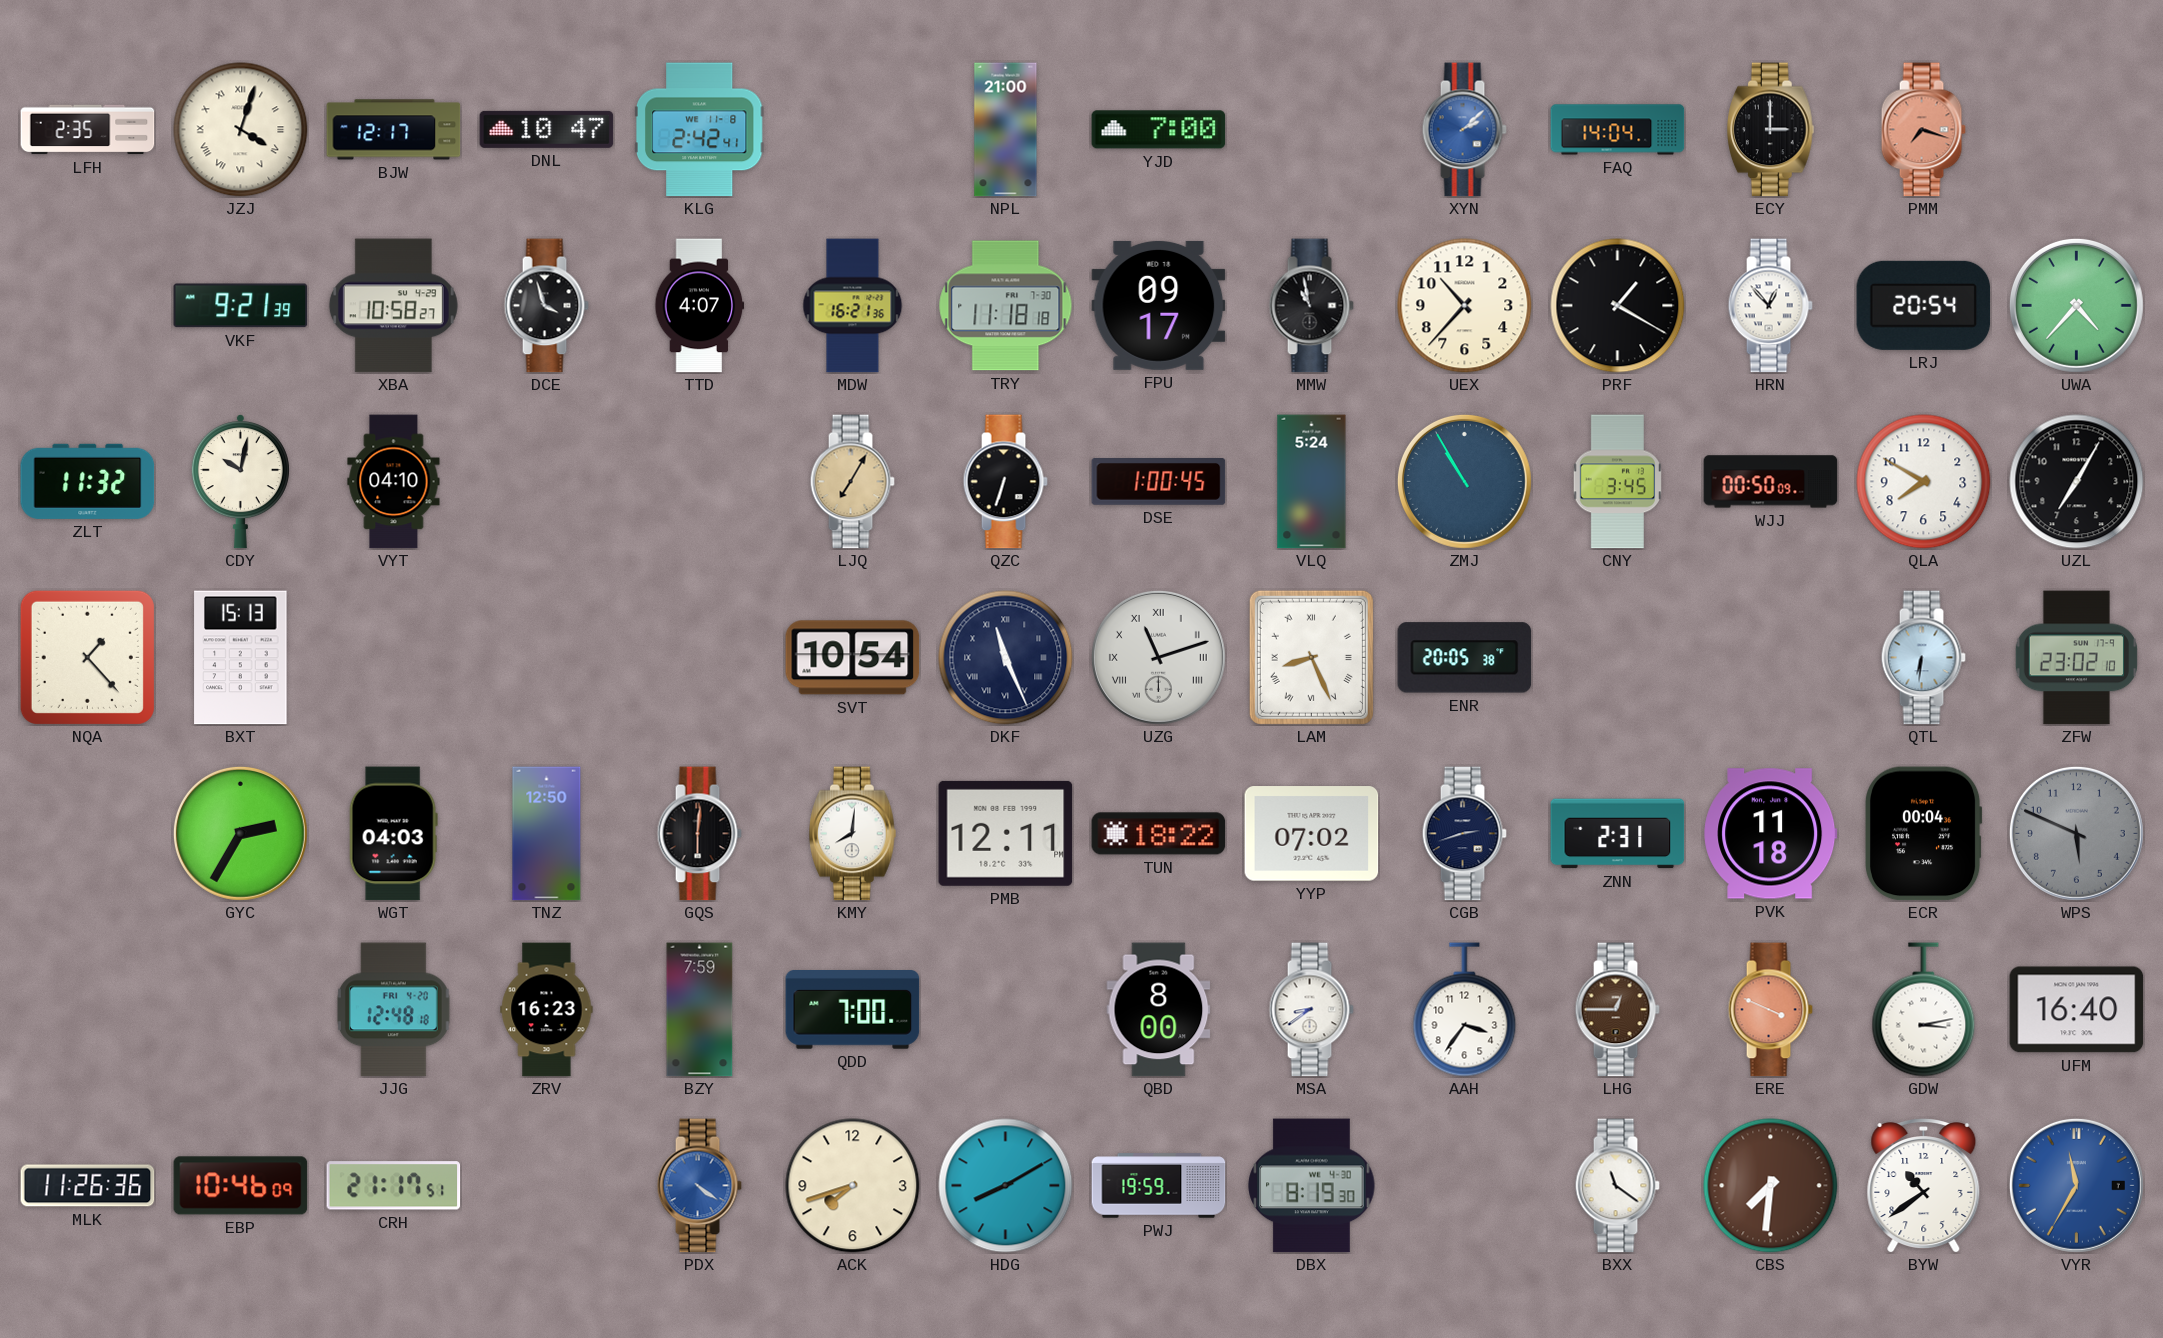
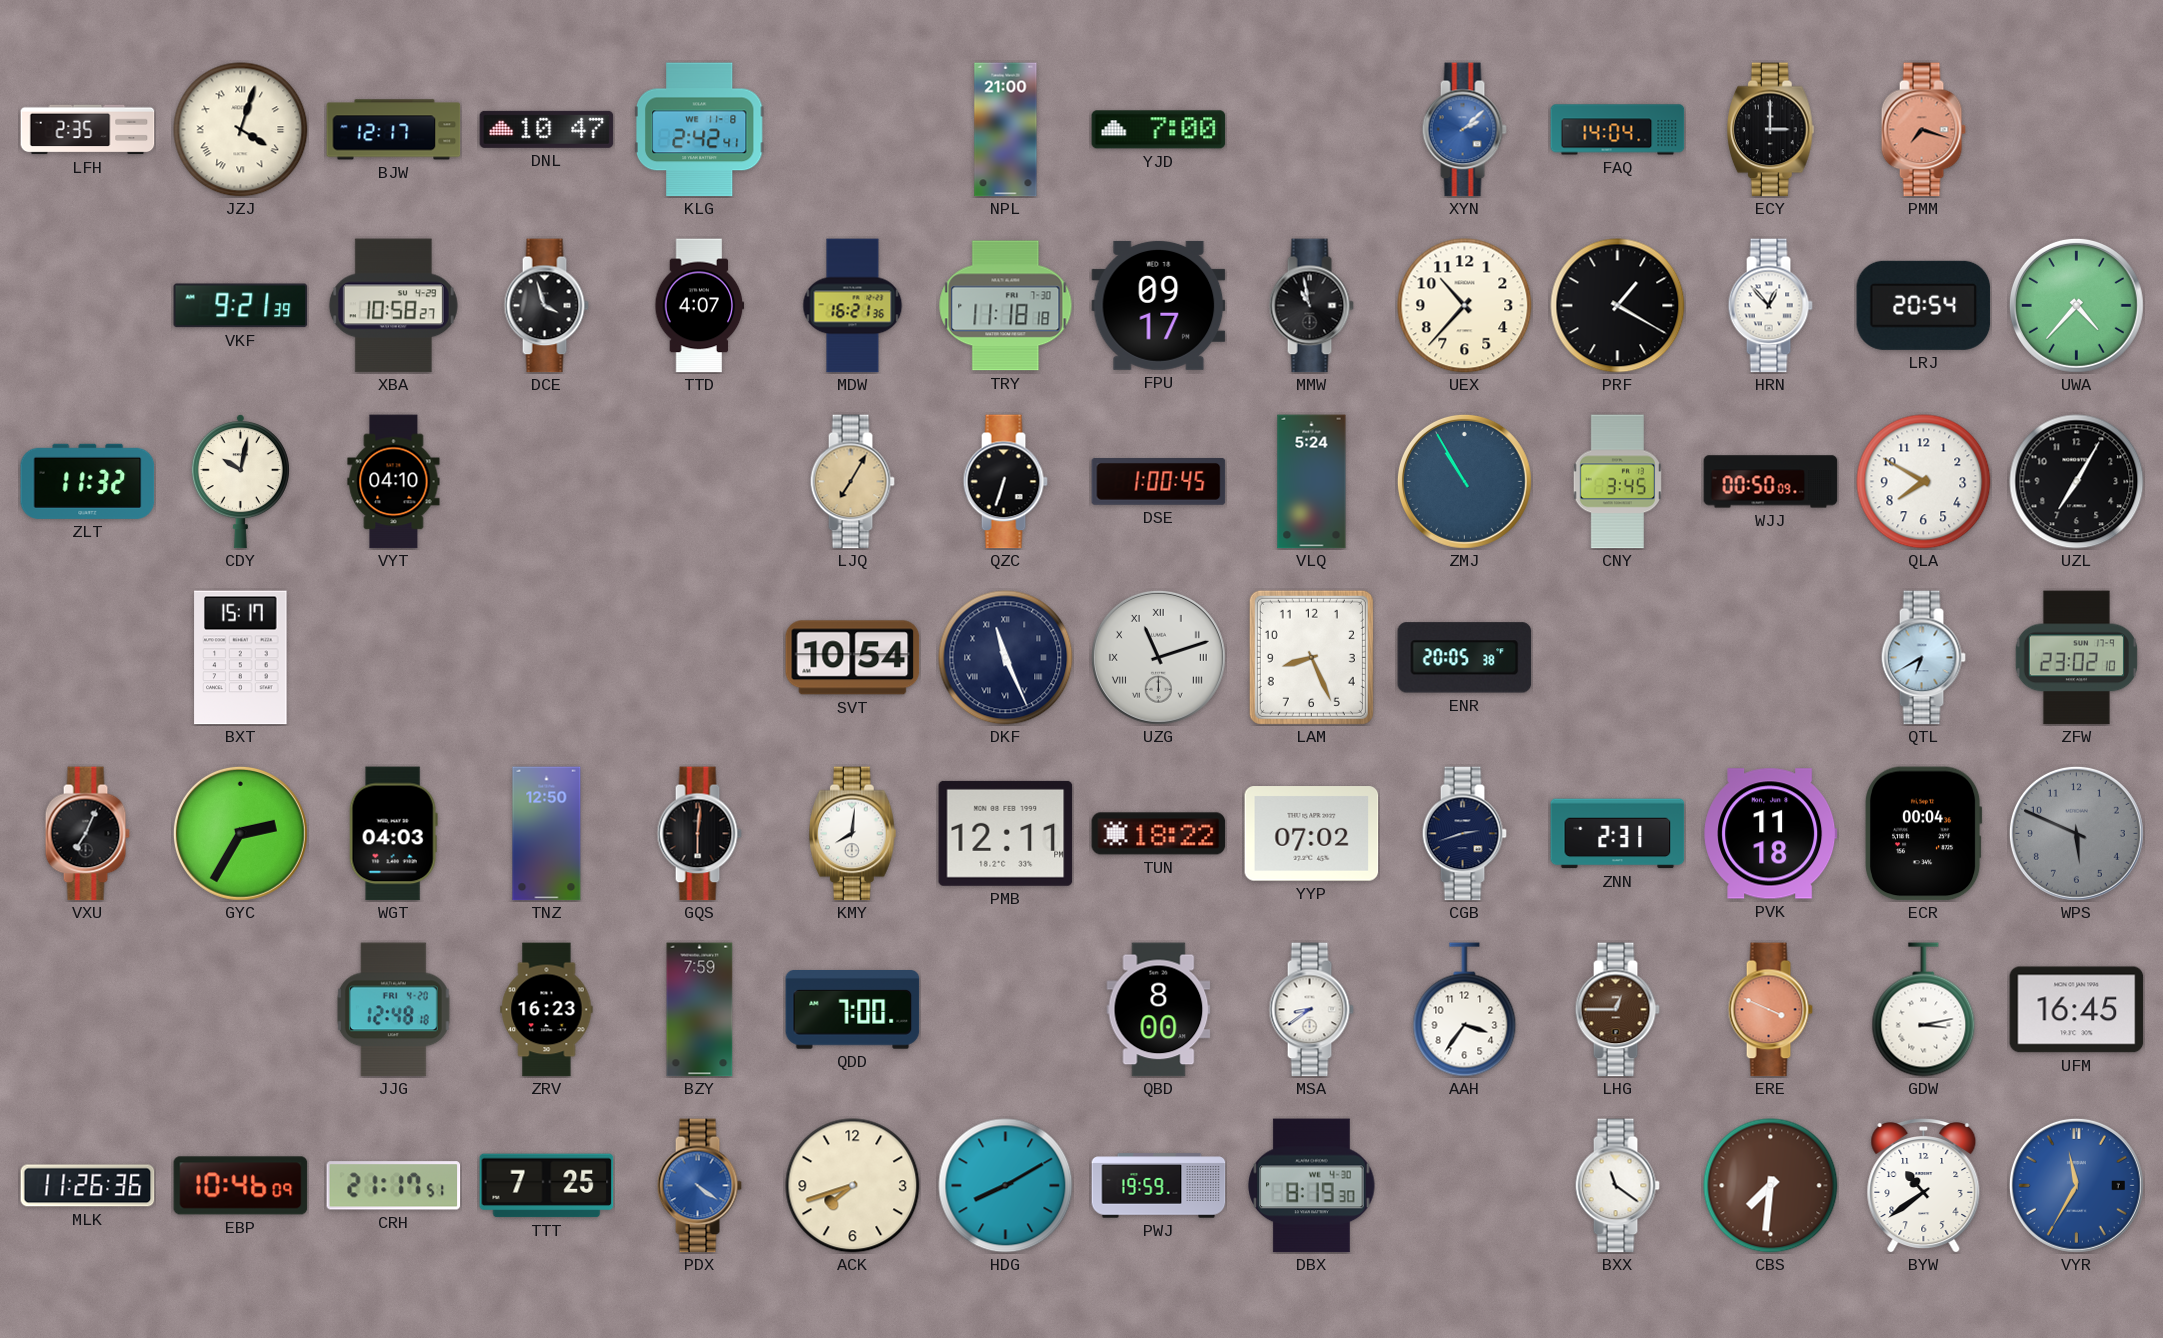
NQA: 1:23 -> none
BXT: 15:13 -> 15:17
LAM numerals: Roman -> Arabic
QTL: 6:31 -> 6:40
VXU: none -> 7:04
UFM: 16:40 -> 16:45
TTT: none -> 7:25
